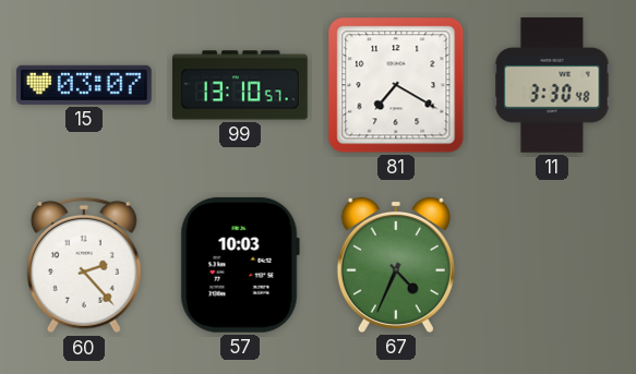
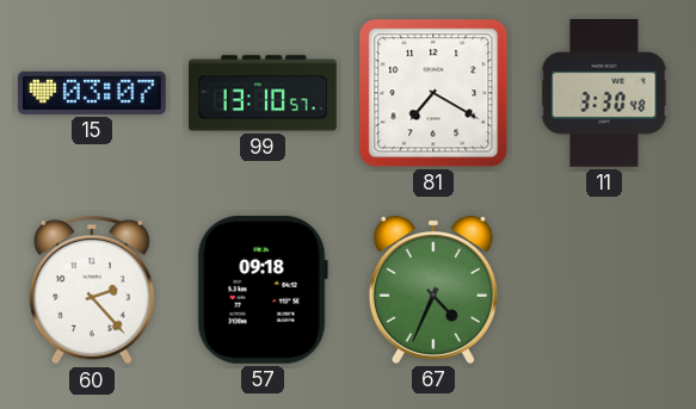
57: 10:03 -> 09:18
